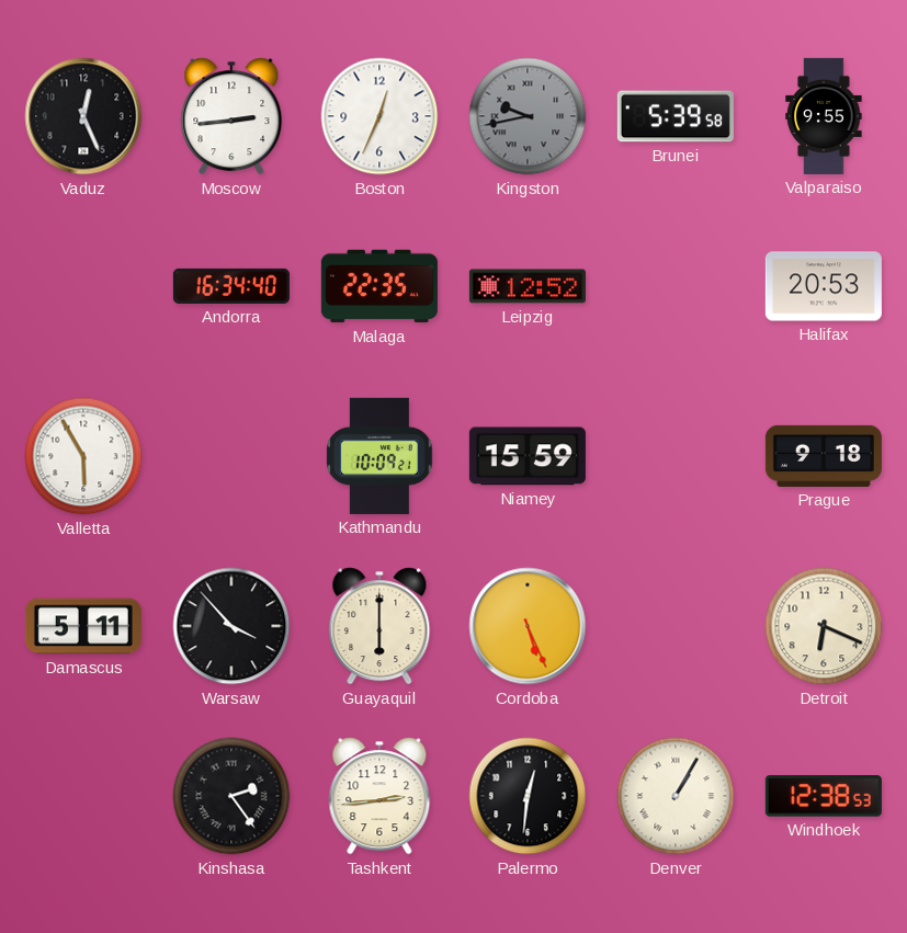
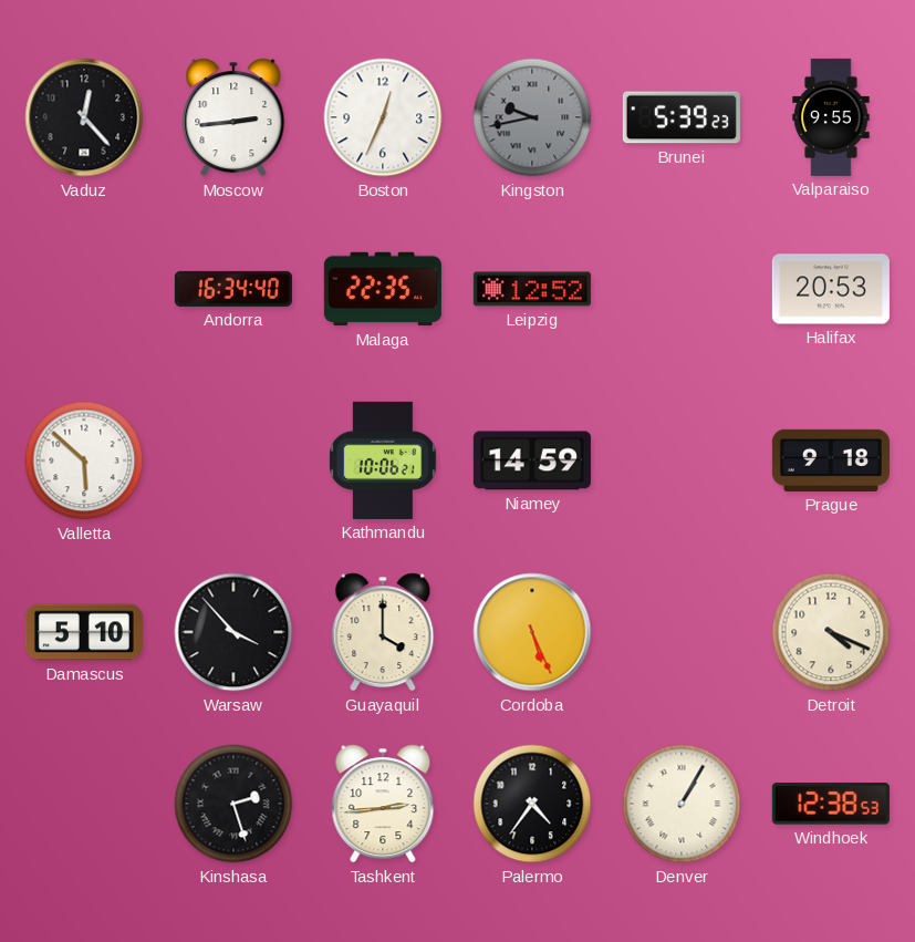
Vaduz: 12:26 -> 12:23
Brunei: 5:39:58 -> 5:39:23
Valletta: 5:55 -> 5:52
Kathmandu: 10:09 -> 10:06
Niamey: 15:59 -> 14:59
Damascus: 5:11 -> 5:10
Guayaquil: 6:00 -> 4:00
Detroit: 6:19 -> 4:19
Kinshasa: 2:24 -> 2:27
Palermo: 12:31 -> 4:36
